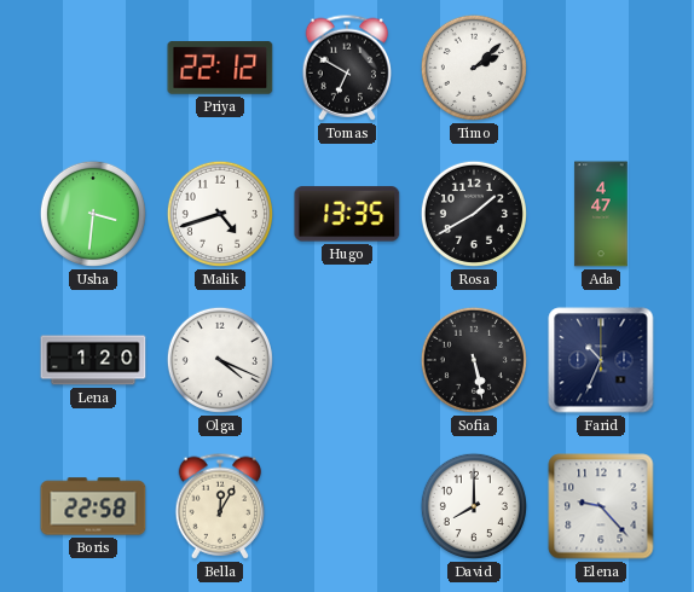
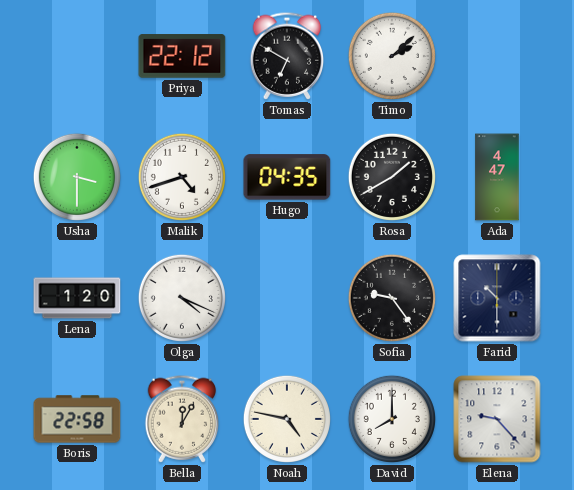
Usha: 3:31 -> 3:30
Hugo: 13:35 -> 04:35
Sofia: 5:28 -> 9:24
Farid: 10:34 -> 10:30
Noah: none -> 4:47
